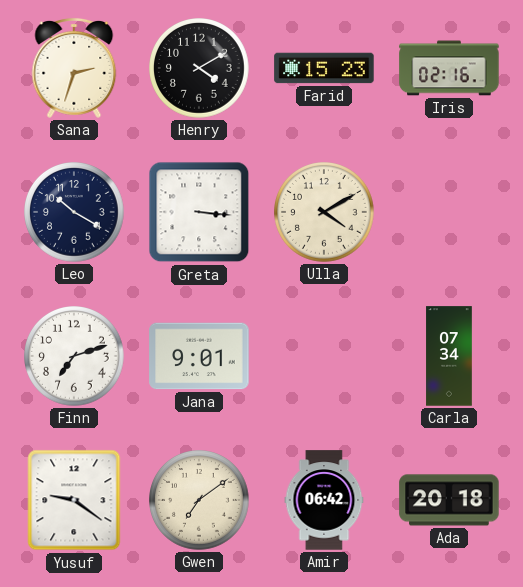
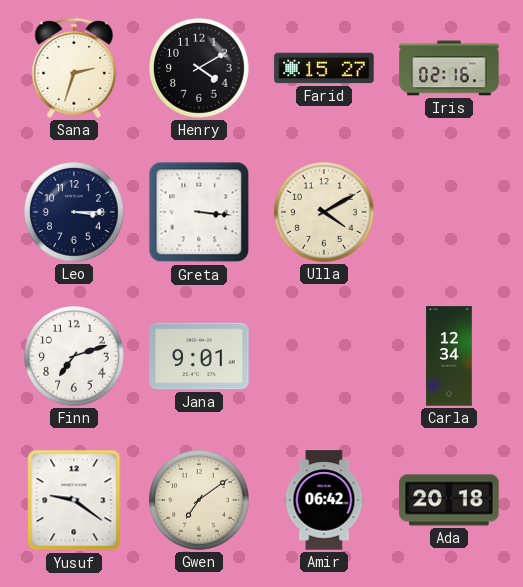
Farid: 15:23 -> 15:27
Leo: 10:20 -> 3:15
Carla: 07:34 -> 12:34
